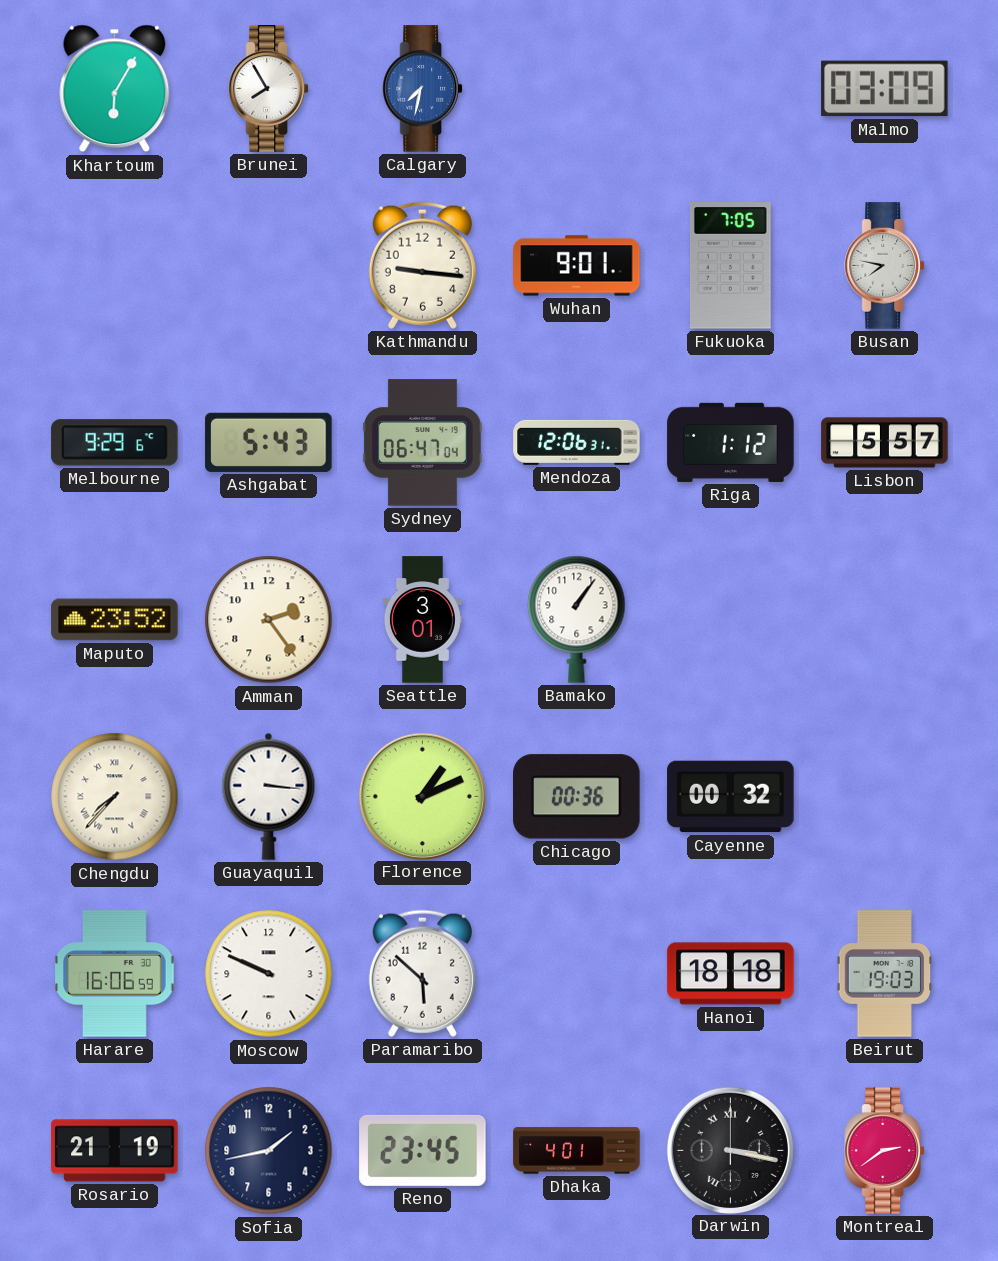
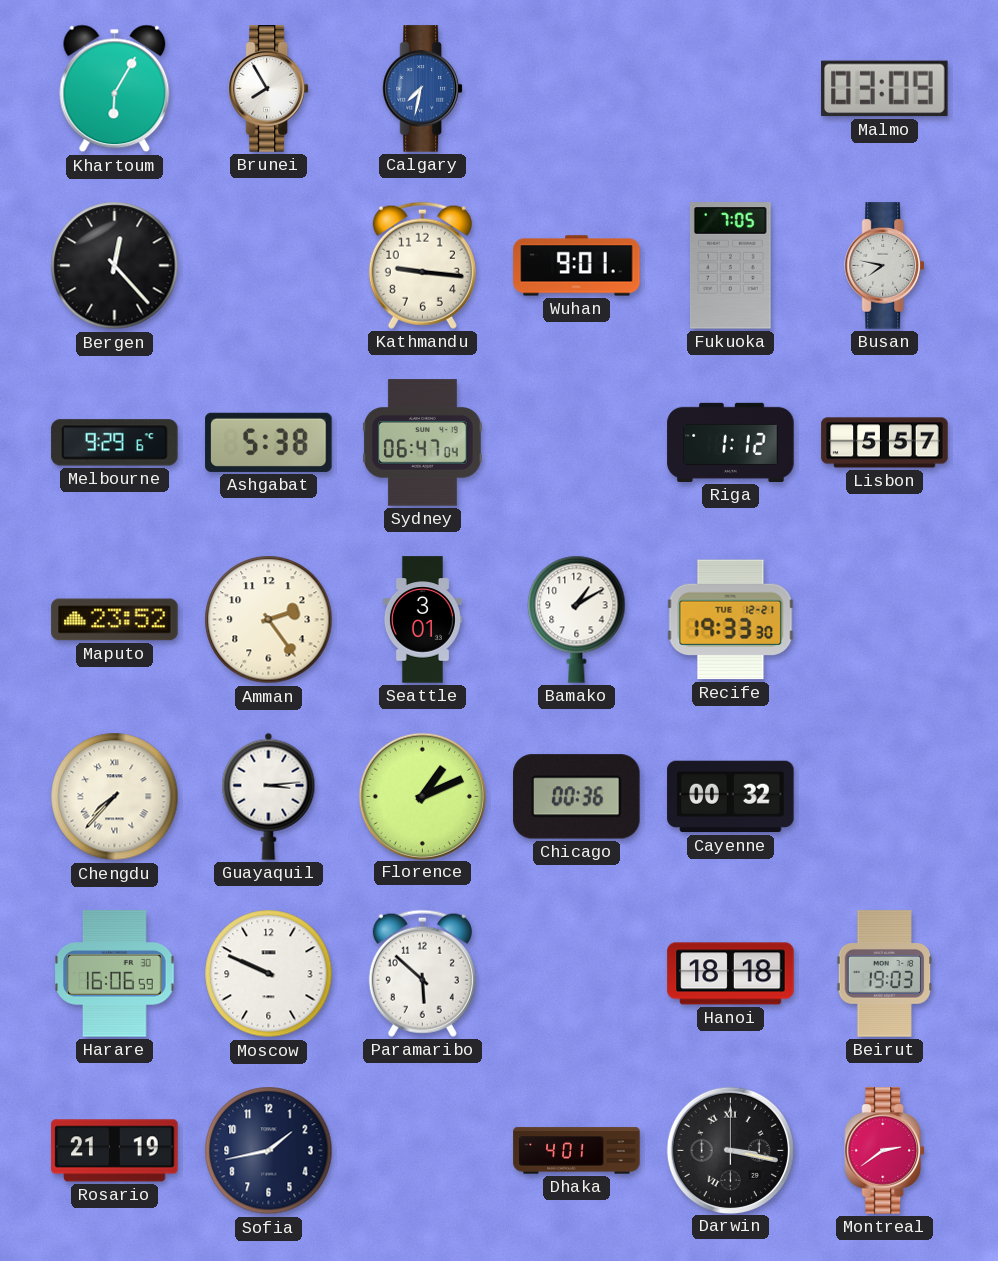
Bergen: none -> 12:23
Ashgabat: 5:43 -> 5:38
Mendoza: 12:06 -> none
Bamako: 1:06 -> 1:10
Recife: none -> 19:33
Guayaquil: 3:16 -> 3:14
Reno: 23:45 -> none
